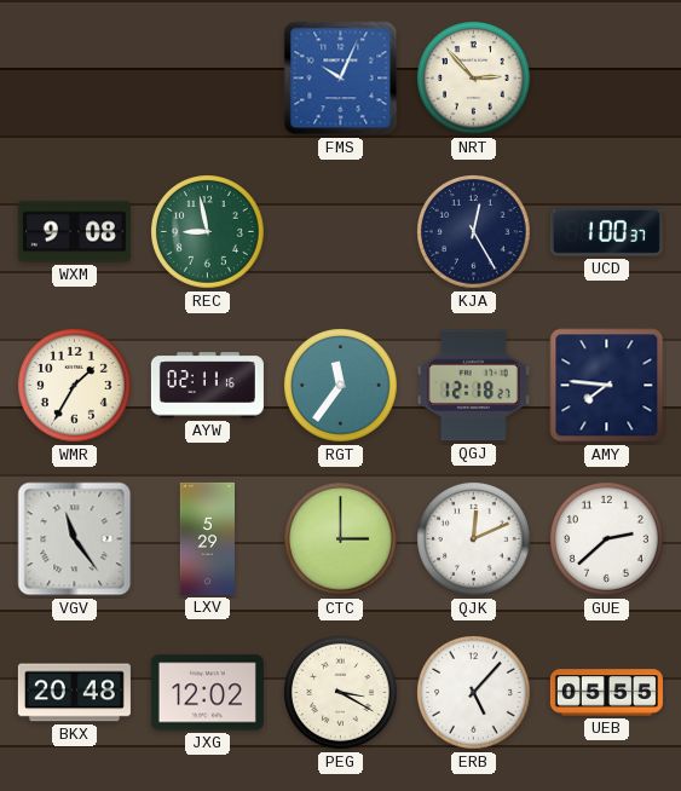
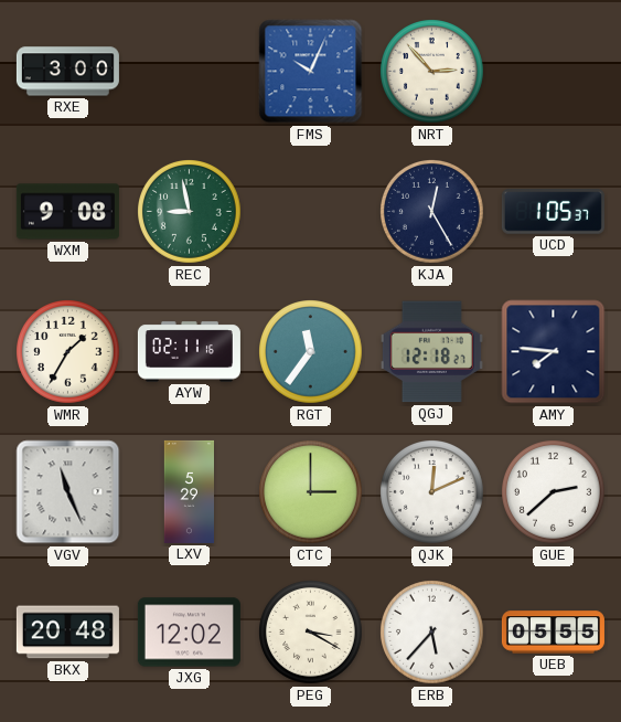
RXE: none -> 3:00
UCD: 1:00 -> 1:05
VGV: 11:24 -> 11:26
ERB: 5:07 -> 5:37
